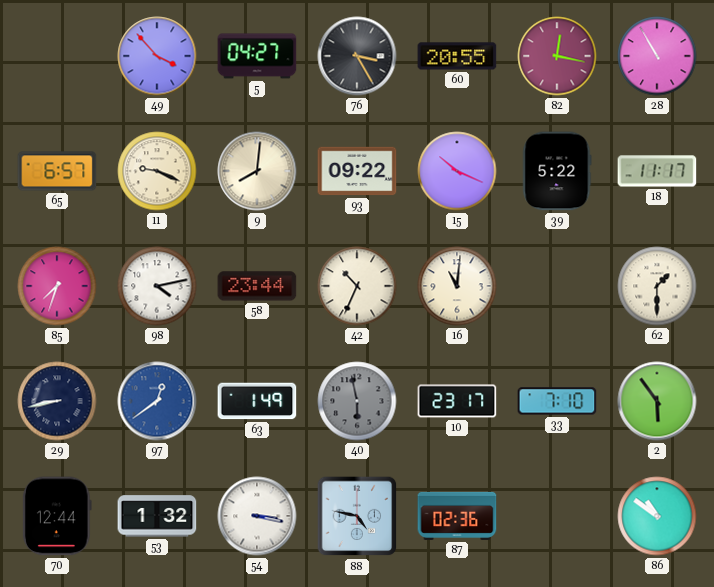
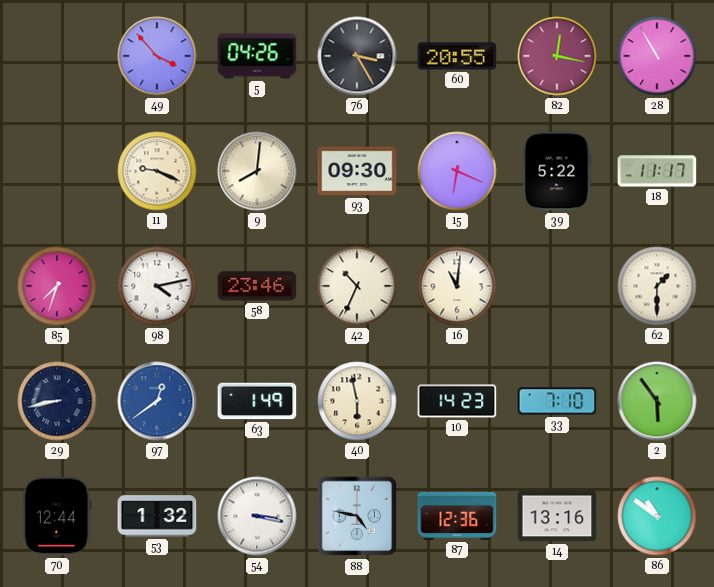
5: 04:27 -> 04:26
65: 6:57 -> none
93: 09:22 -> 09:30
15: 10:19 -> 6:19
58: 23:44 -> 23:46
40 dial: grey -> cream
10: 23:17 -> 14:23
87: 02:36 -> 12:36
14: none -> 13:16
